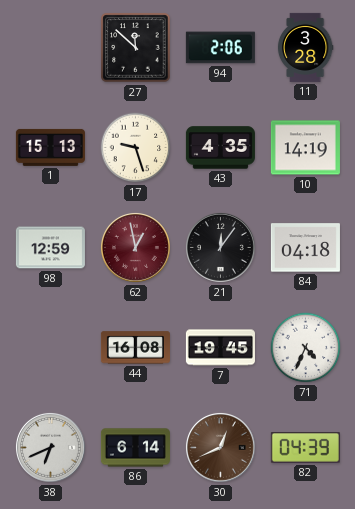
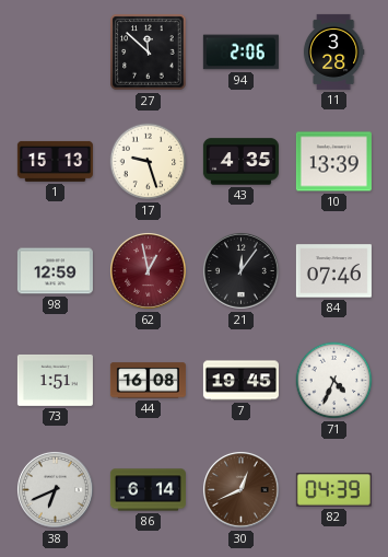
10: 14:19 -> 13:39
84: 04:18 -> 07:46
73: none -> 1:51
